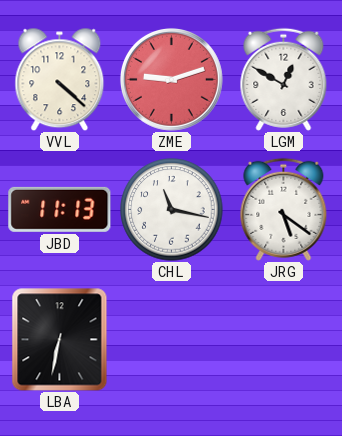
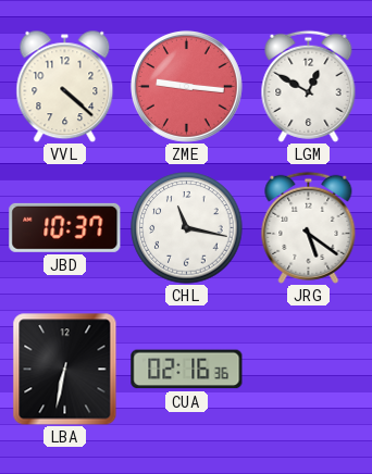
ZME: 9:12 -> 9:16
JBD: 11:13 -> 10:37
CUA: none -> 02:16
